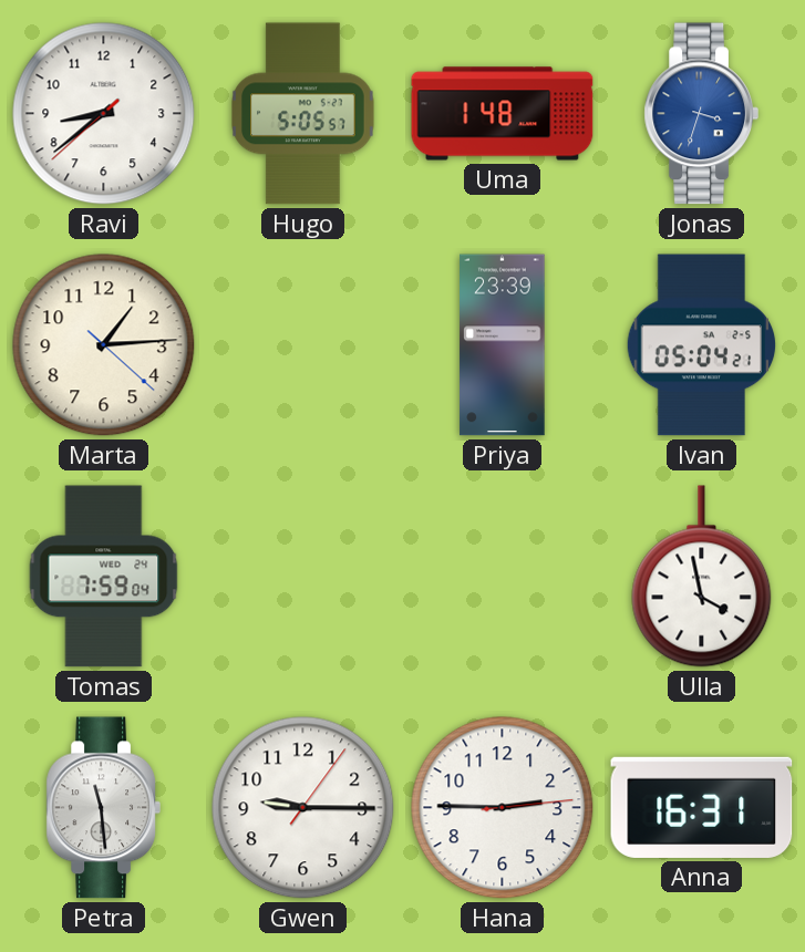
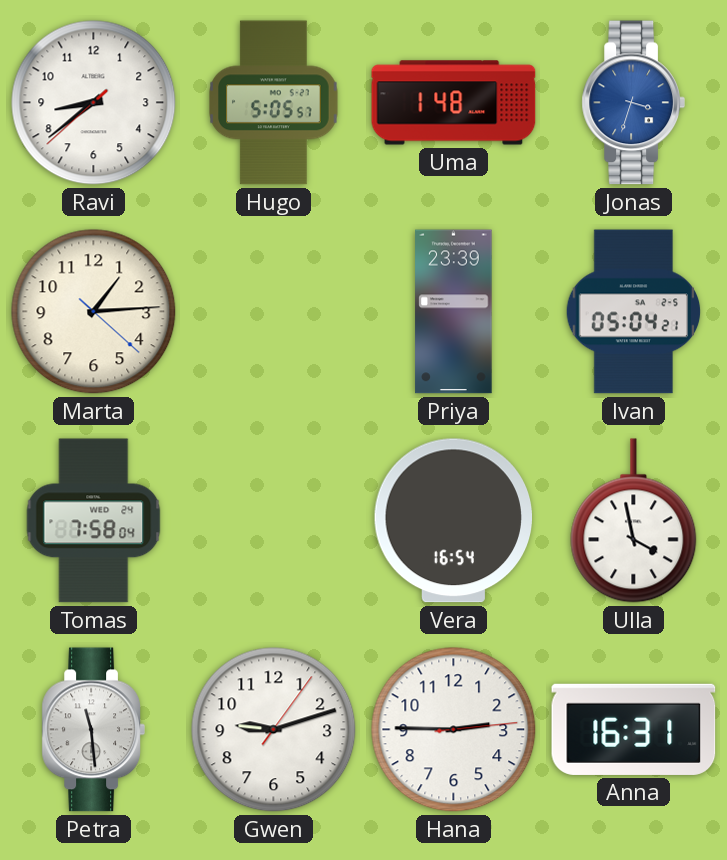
Tomas: 7:59 -> 7:58
Vera: none -> 16:54
Gwen: 9:15 -> 9:12
